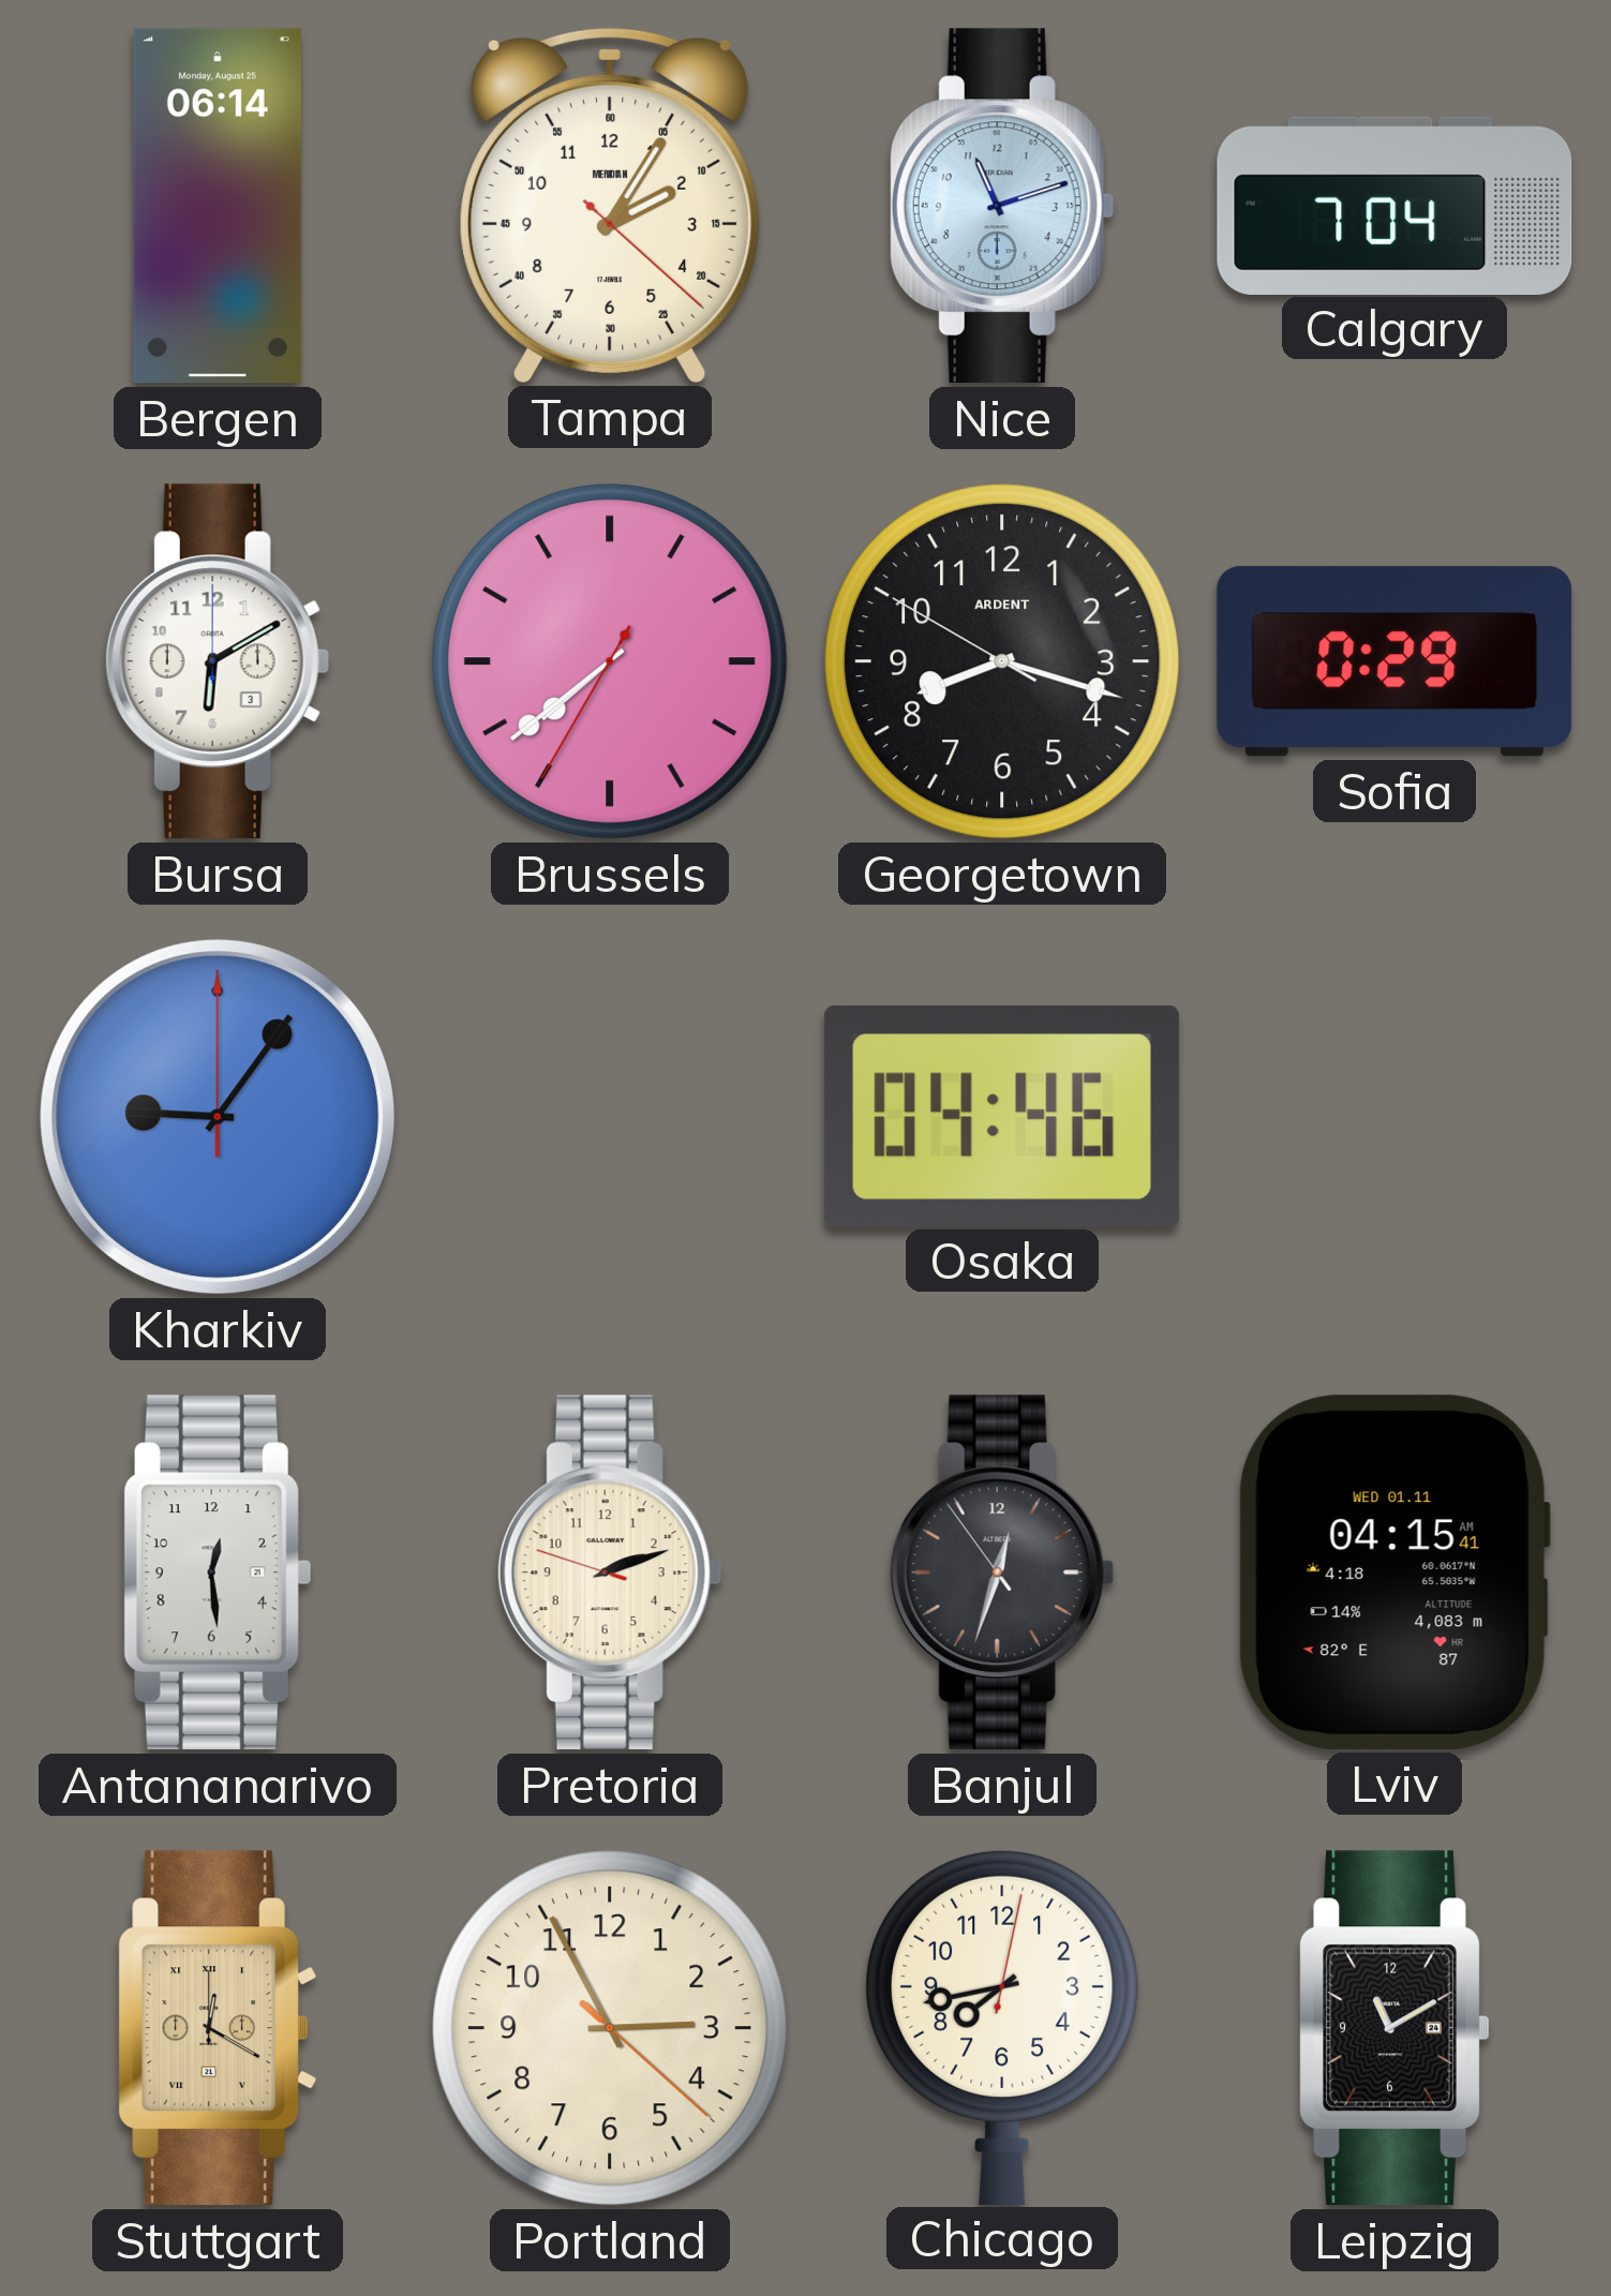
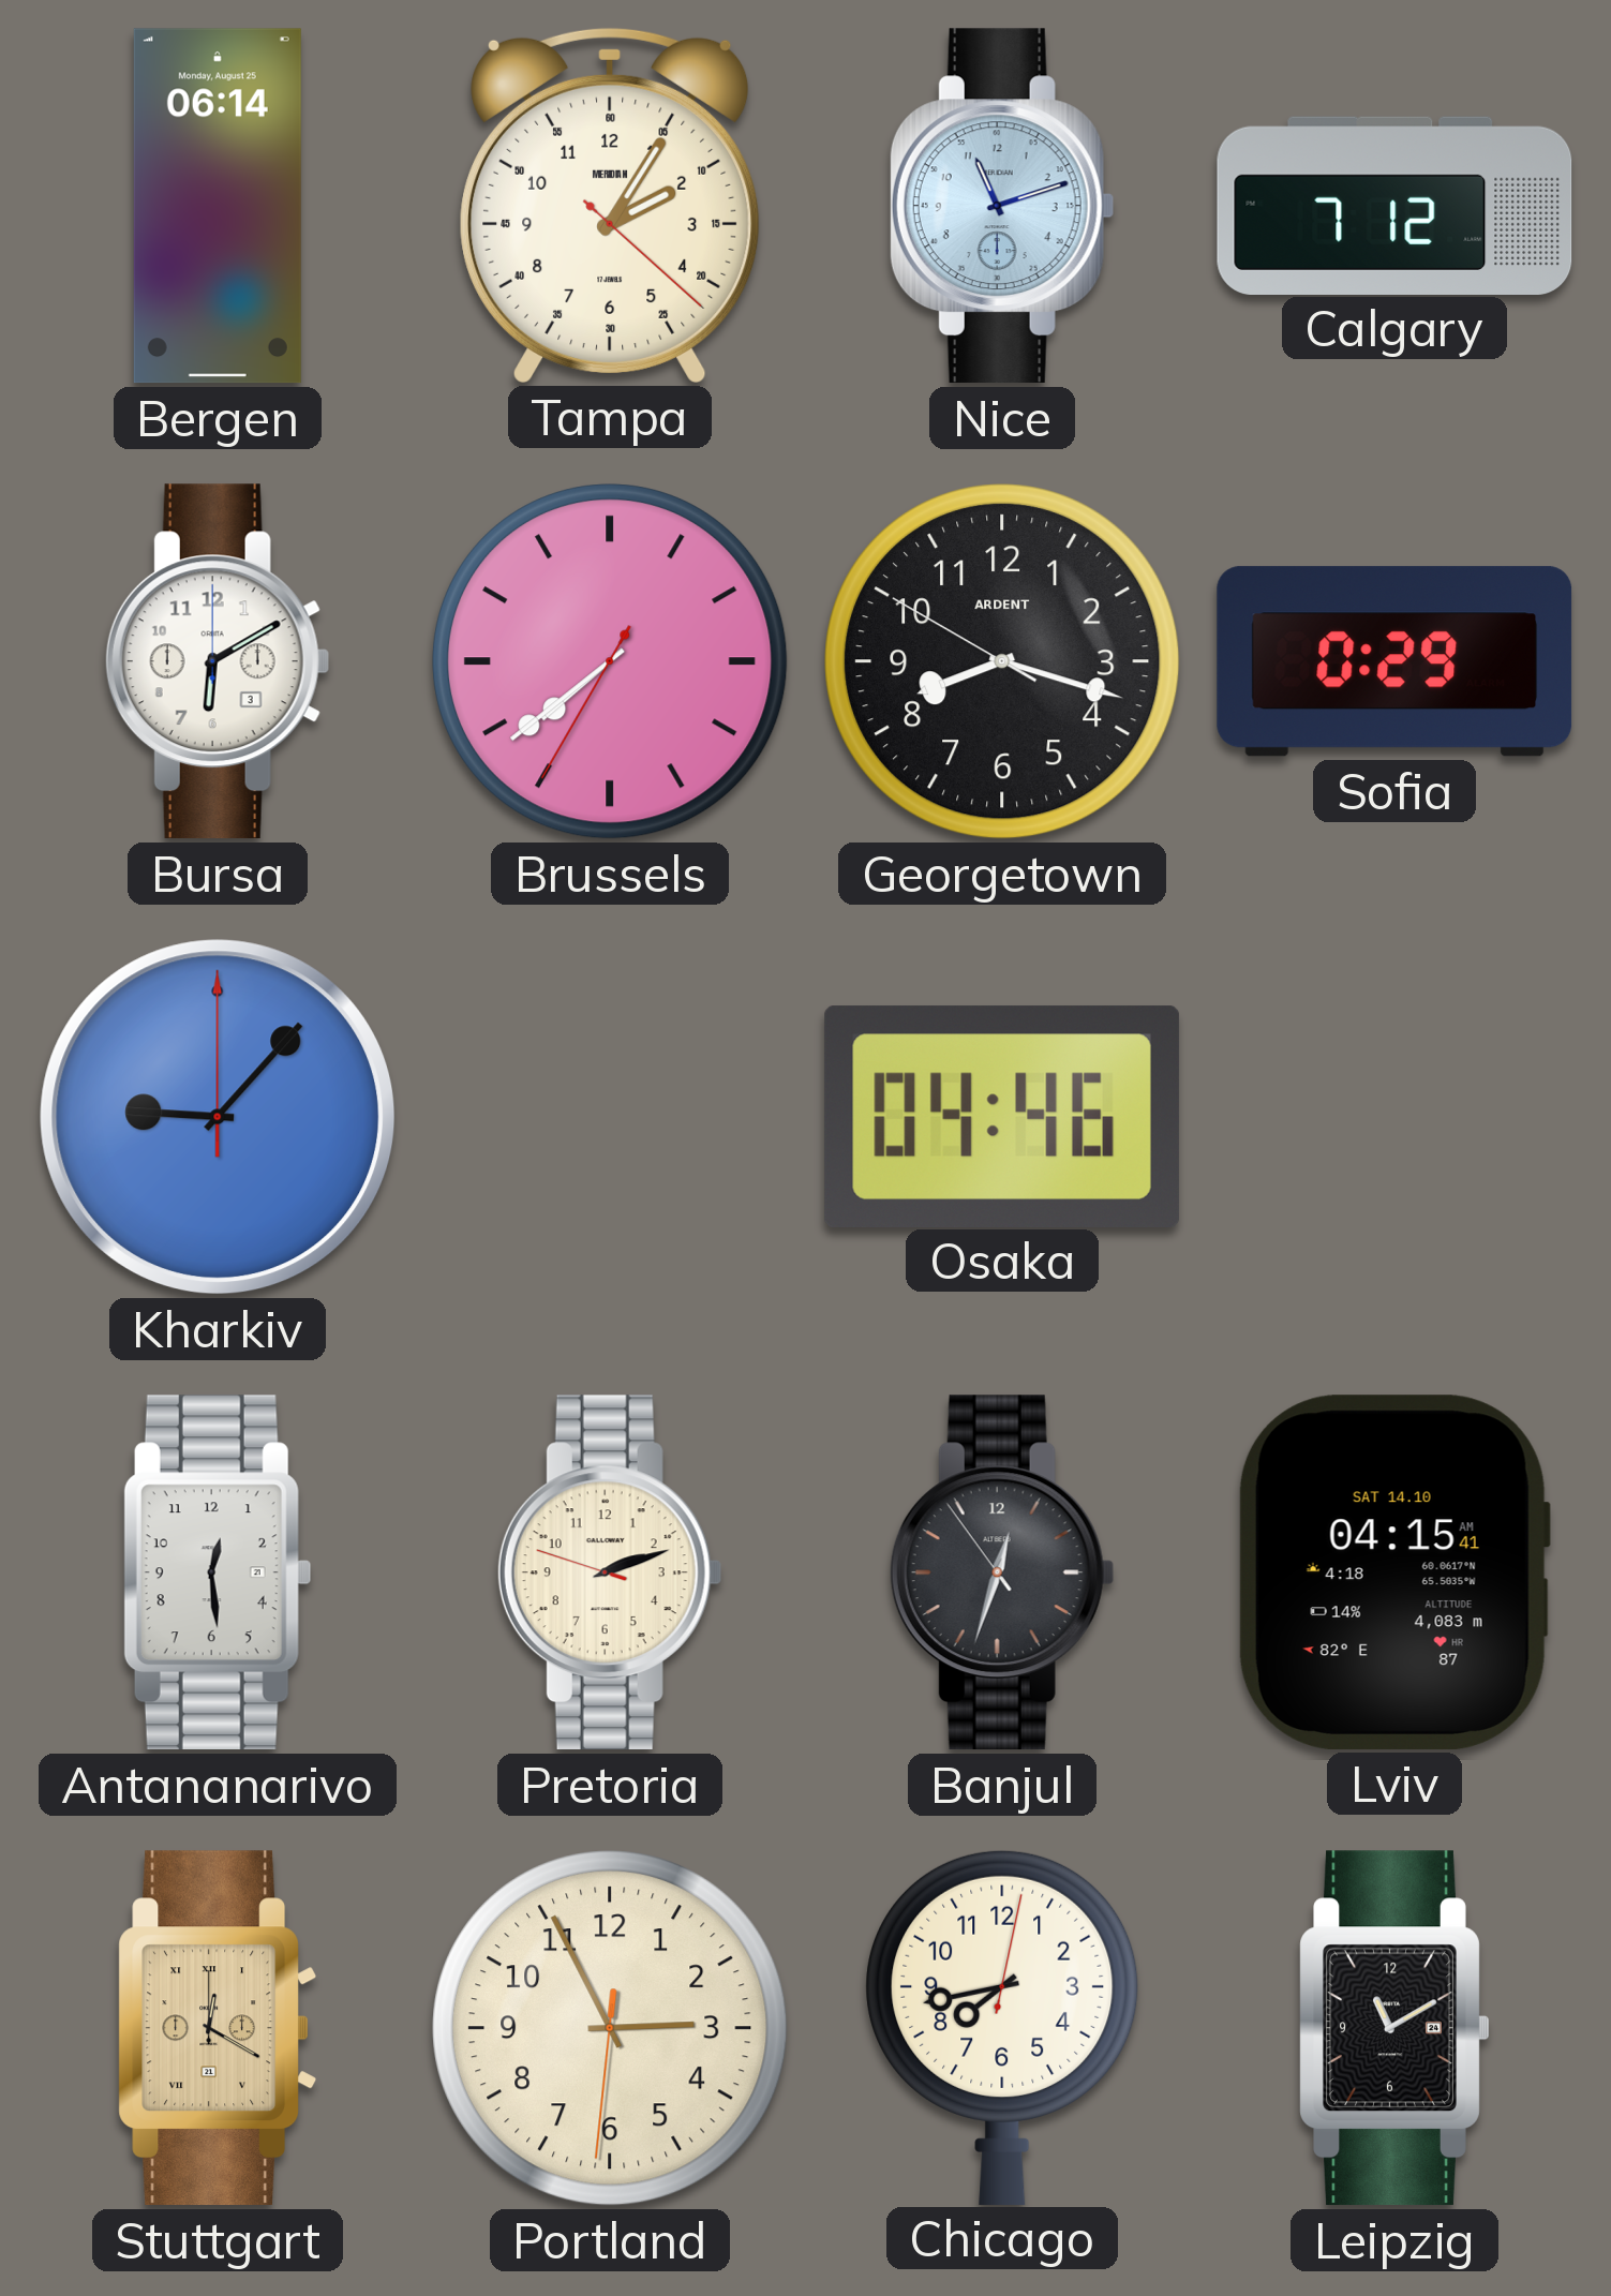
Calgary: 7:04 -> 7:12
Kharkiv: 9:06 -> 9:07
Lviv date: WED 01.11 -> SAT 14.10
Portland: 2:55:22 -> 2:55:31
